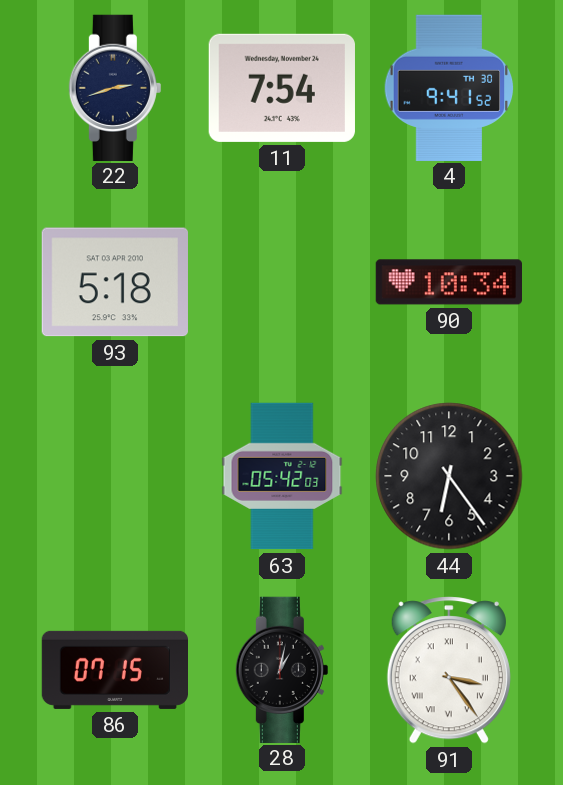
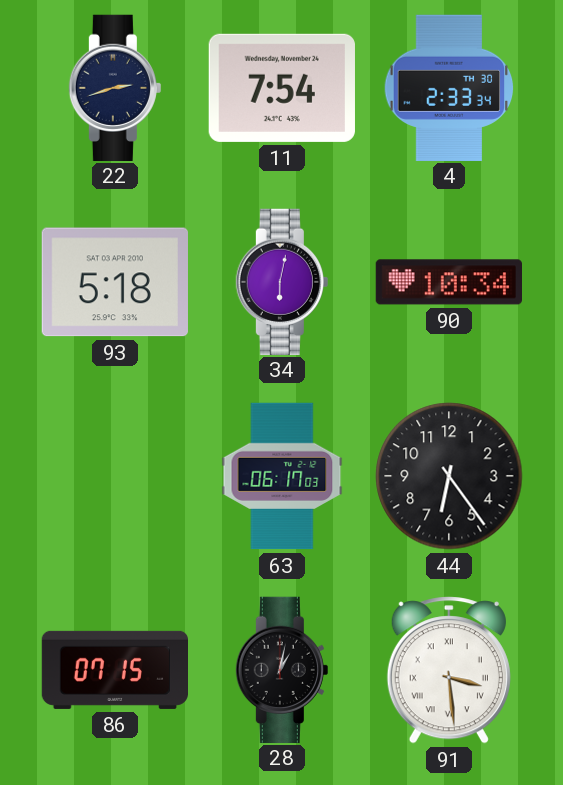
4: 9:41 -> 2:33
34: none -> 6:02
63: 05:42 -> 06:17
91: 3:24 -> 3:29
